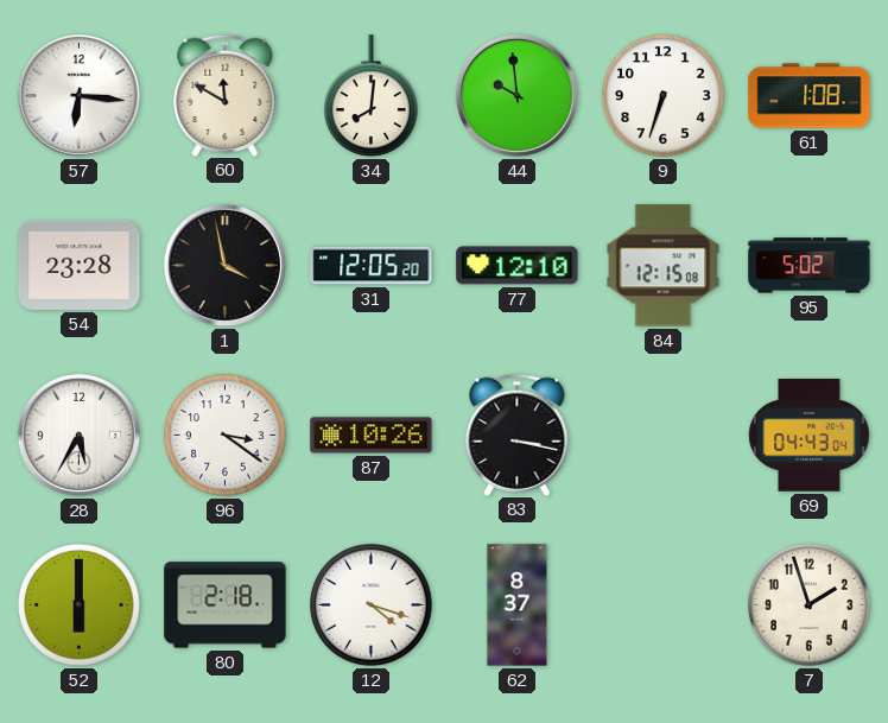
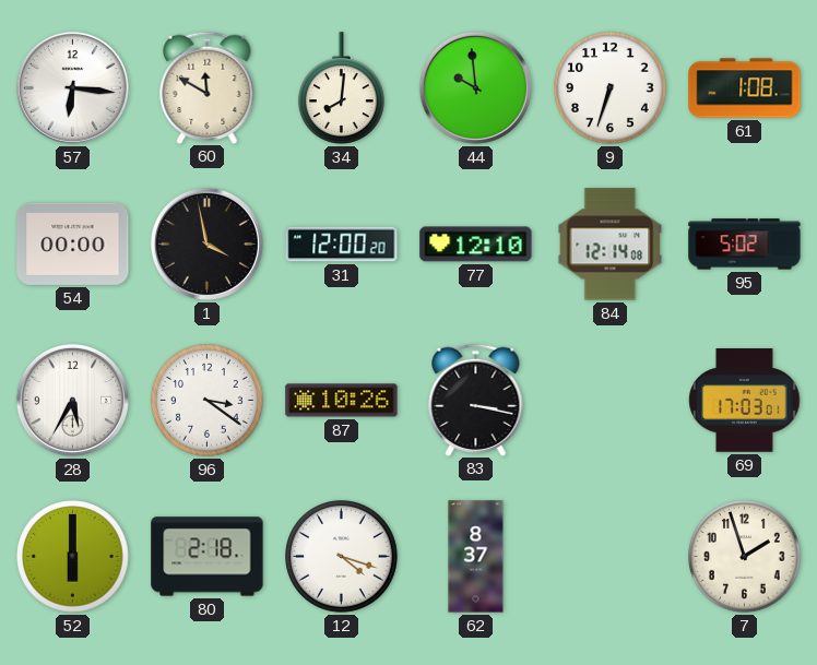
54: 23:28 -> 00:00
31: 12:05 -> 12:00
84: 12:15 -> 12:14
69: 04:43 -> 17:03
